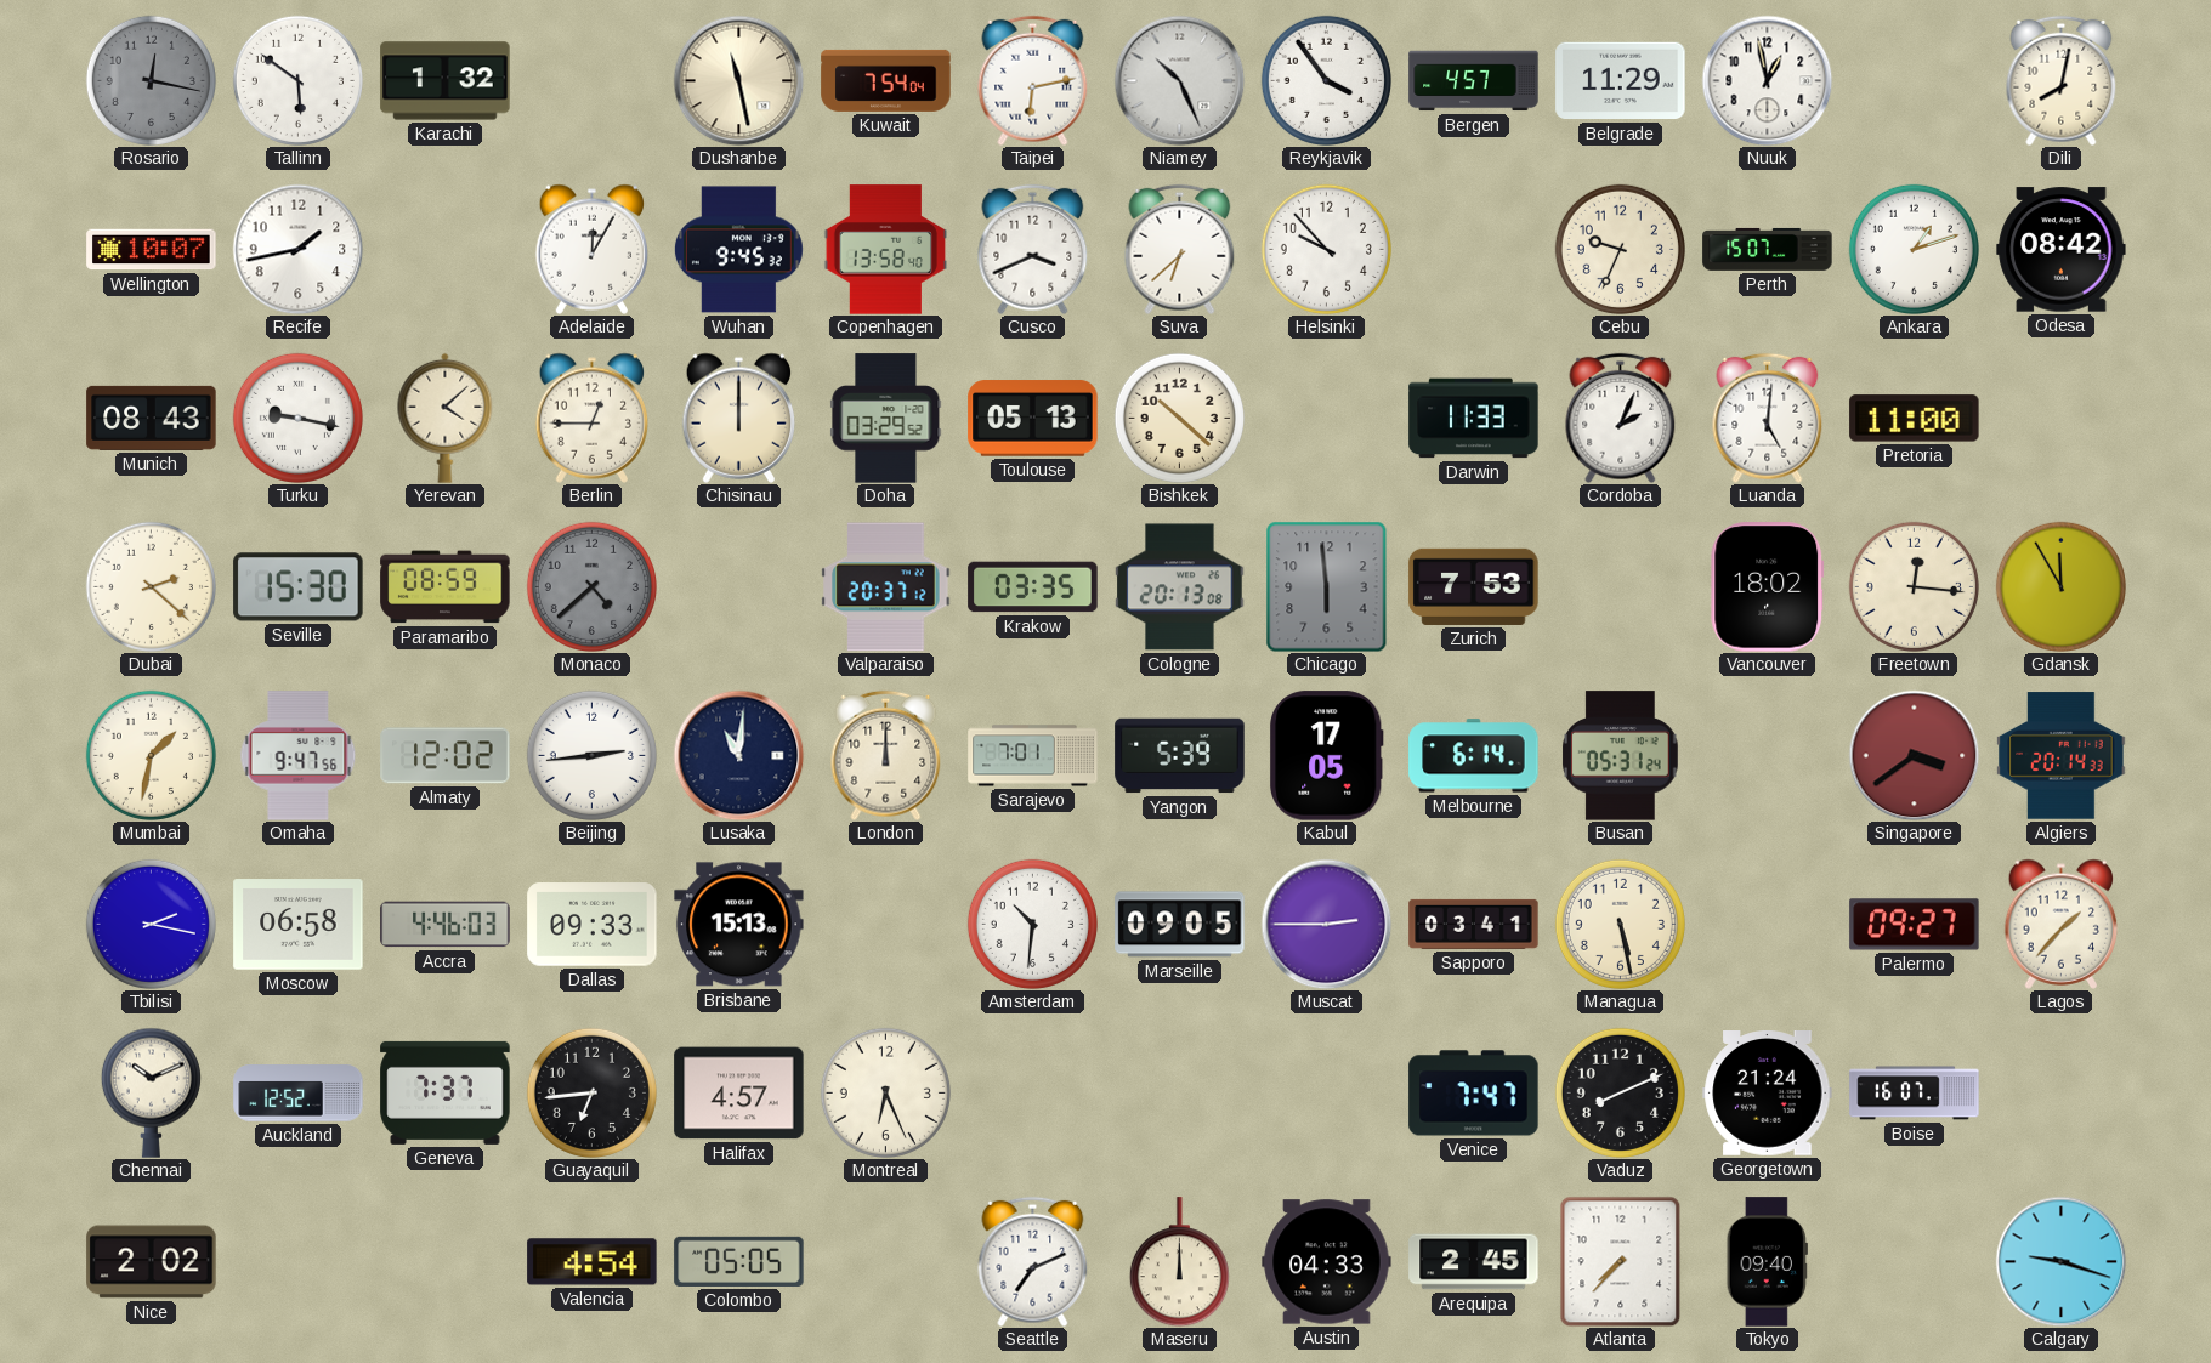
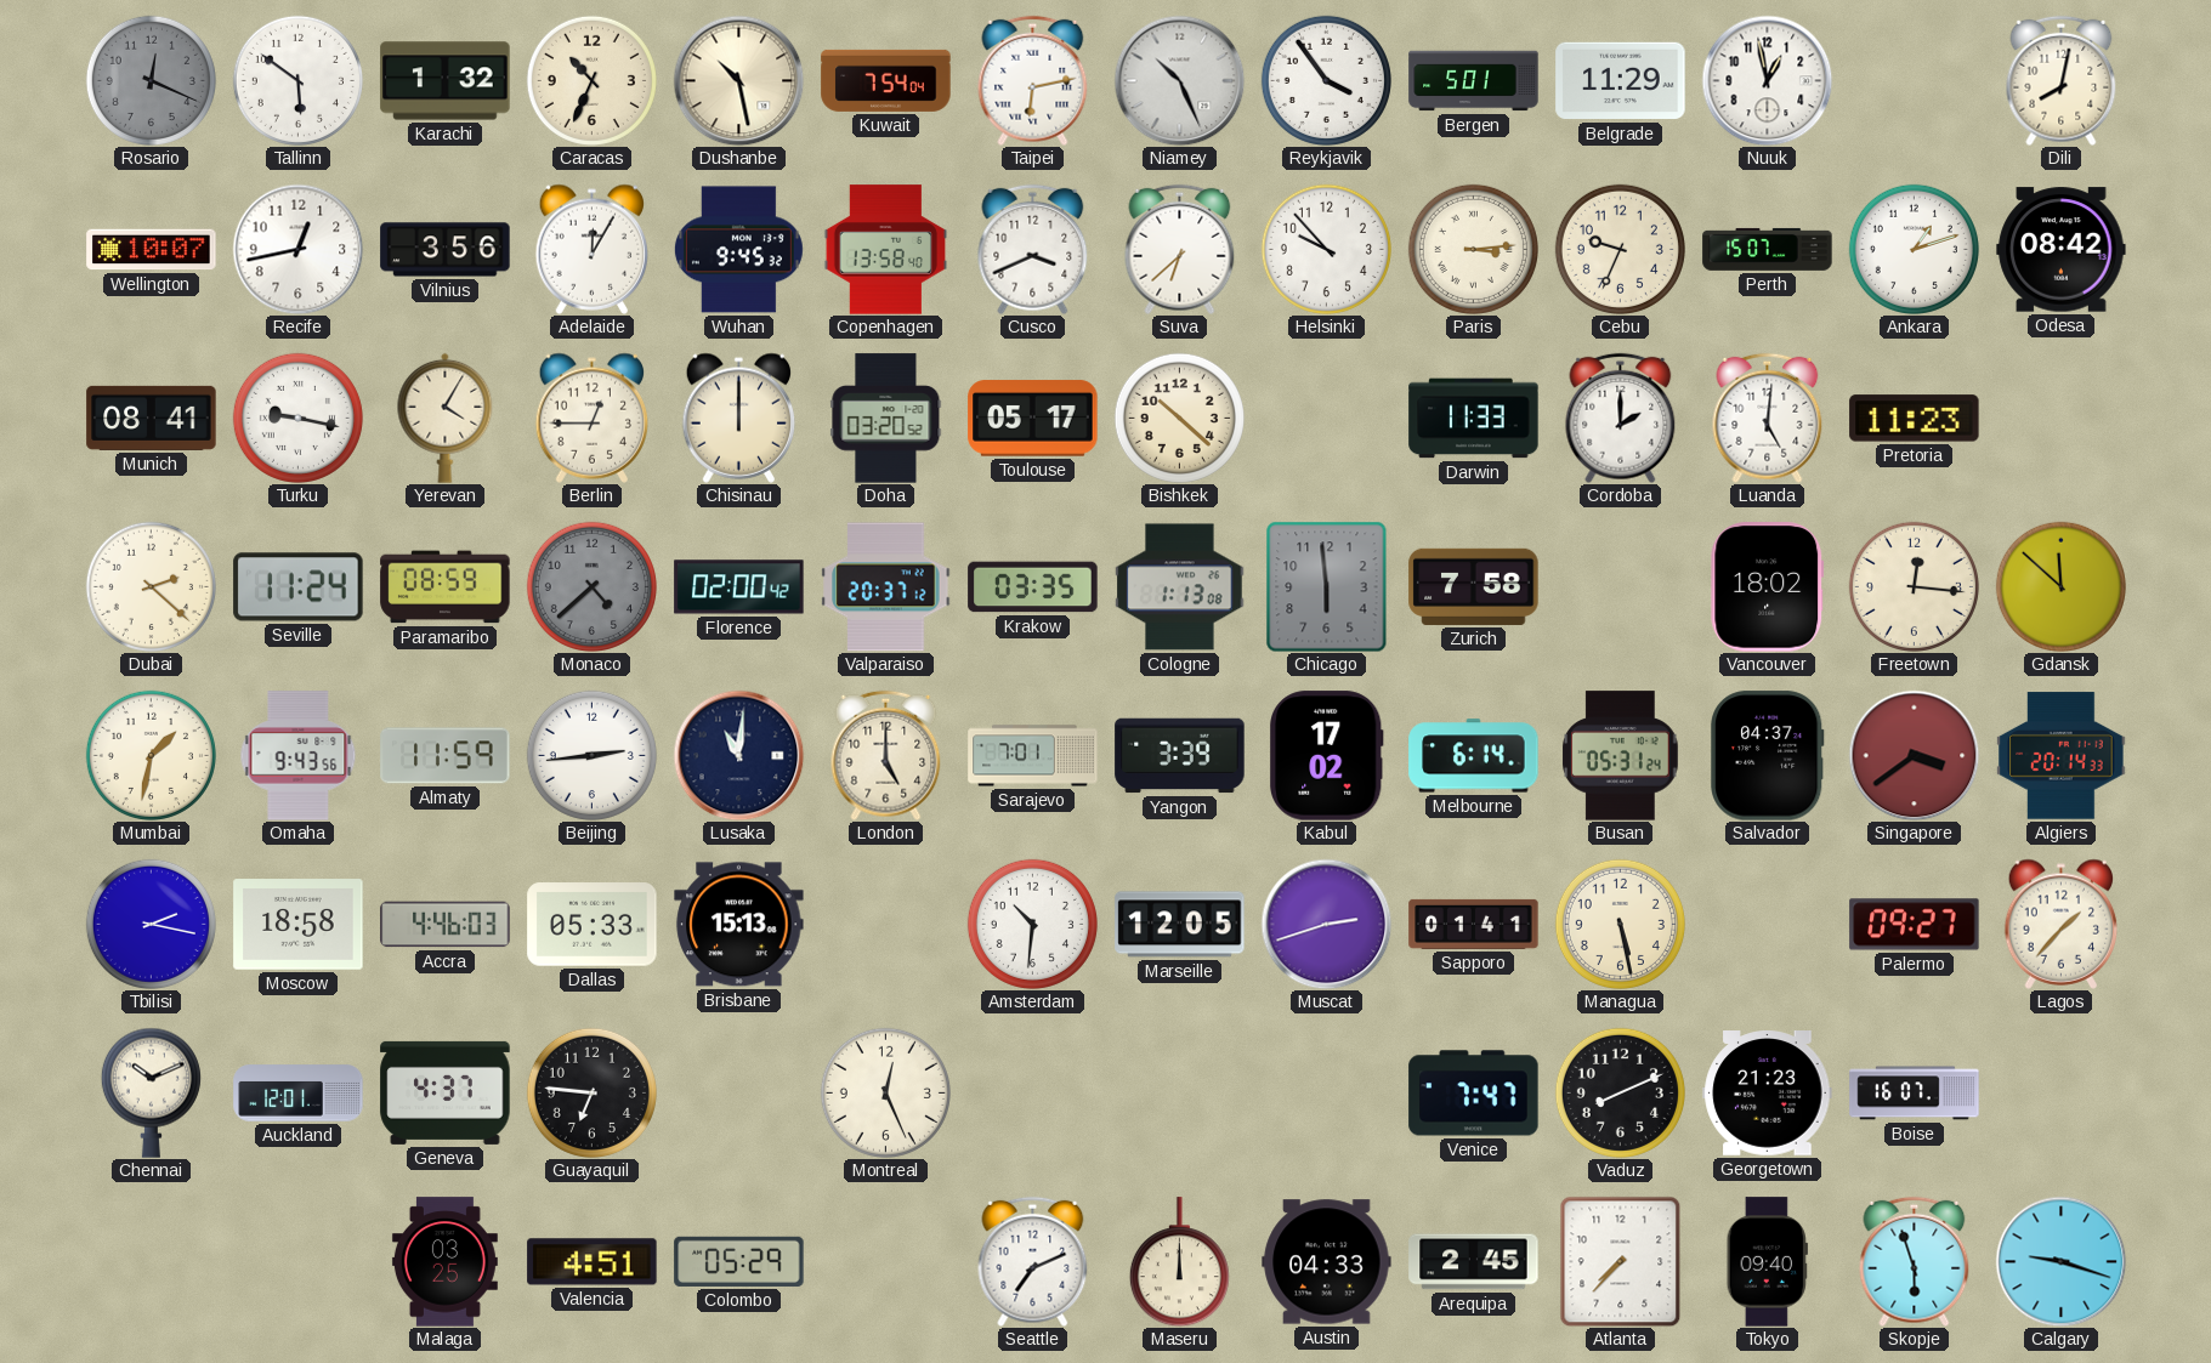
Rosario: 12:17 -> 12:19
Caracas: none -> 10:34
Dushanbe: 11:28 -> 10:28
Bergen: 4:57 -> 5:01
Recife: 1:43 -> 12:43
Vilnius: none -> 3:56
Paris: none -> 3:14
Munich: 08:43 -> 08:41
Yerevan: 4:08 -> 4:05
Doha: 03:29 -> 03:20
Toulouse: 05:13 -> 05:17
Cordoba: 2:04 -> 2:00
Pretoria: 11:00 -> 11:23
Seville: 15:30 -> 11:24
Florence: none -> 02:00
Cologne: 20:13 -> 1:13
Zurich: 7:53 -> 7:58
Gdansk: 11:55 -> 11:52
Omaha: 9:47 -> 9:43
Almaty: 12:02 -> 11:59
London: 12:00 -> 5:00
Yangon: 5:39 -> 3:39
Kabul: 17:05 -> 17:02
Salvador: none -> 04:37
Moscow: 06:58 -> 18:58
Dallas: 09:33 -> 05:33
Marseille: 09:05 -> 12:05
Muscat: 2:45 -> 2:42
Sapporo: 03:41 -> 01:41
Auckland: 12:52 -> 12:01
Geneva: 7:37 -> 4:37
Guayaquil: 6:44 -> 6:46
Halifax: 4:57 -> none
Montreal: 6:26 -> 12:26
Georgetown: 21:24 -> 21:23
Nice: 2:02 -> none
Malaga: none -> 03:25
Valencia: 4:54 -> 4:51
Colombo: 05:05 -> 05:29
Skopje: none -> 5:57
